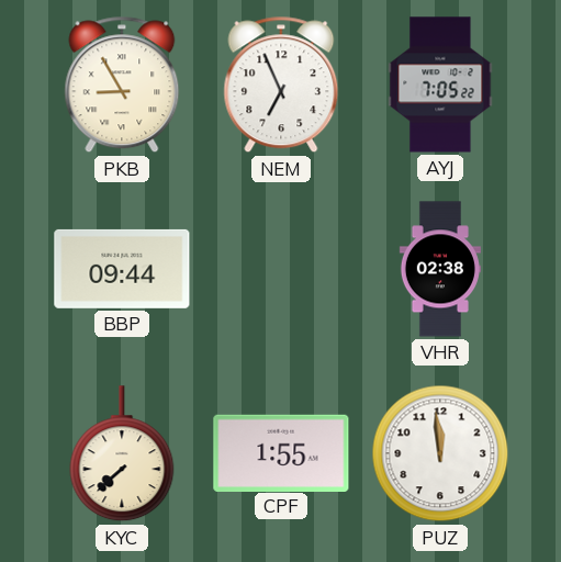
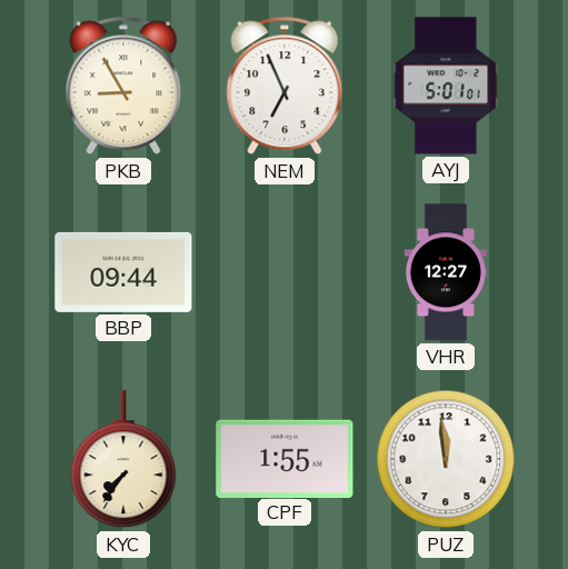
AYJ: 7:05 -> 5:01
VHR: 02:38 -> 12:27
KYC: 7:38 -> 7:36
